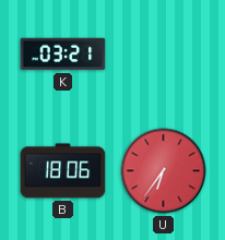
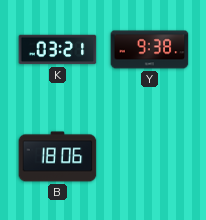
Y: none -> 9:38
U: 6:36 -> none
